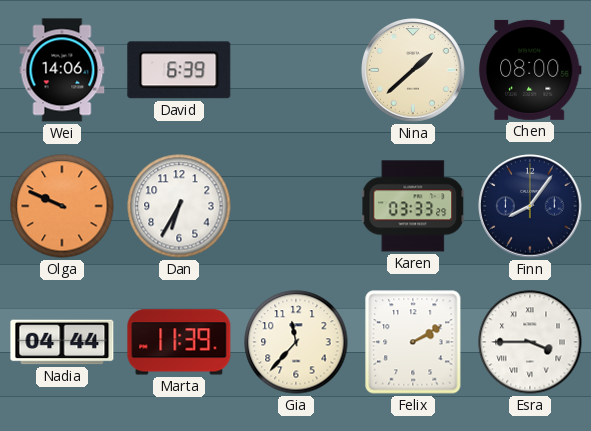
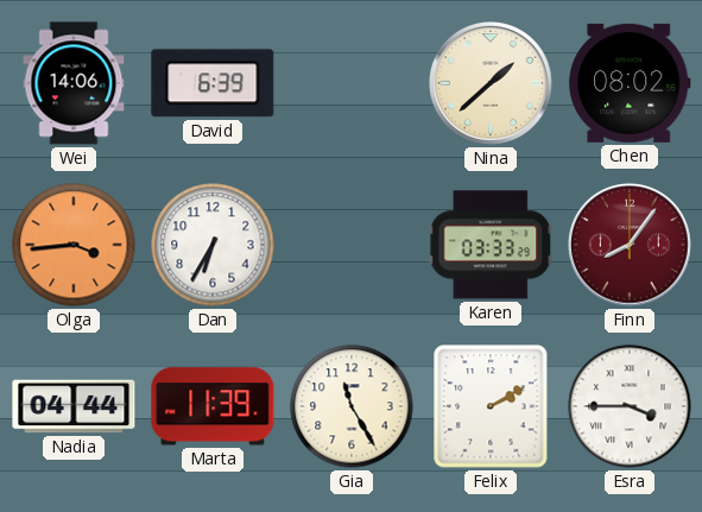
Chen: 08:00 -> 08:02
Olga: 9:49 -> 3:44
Finn dial: navy -> burgundy
Gia: 11:37 -> 11:25
